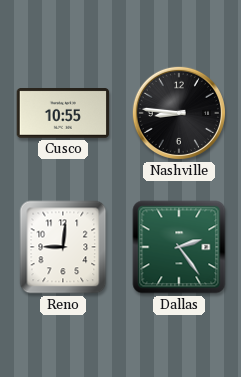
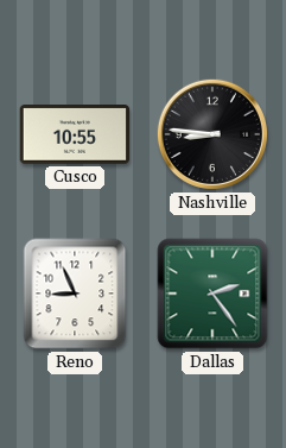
Reno: 9:01 -> 8:56
